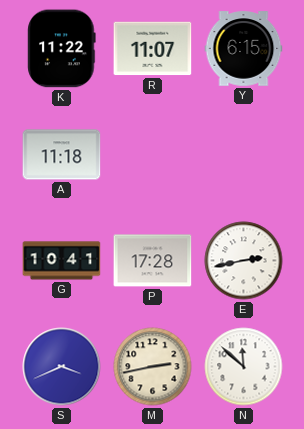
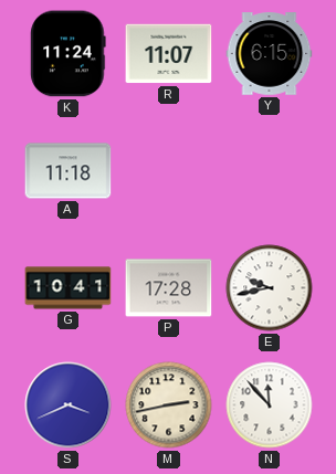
K: 11:22 -> 11:24
E: 2:43 -> 9:43
N: 11:52 -> 11:53
